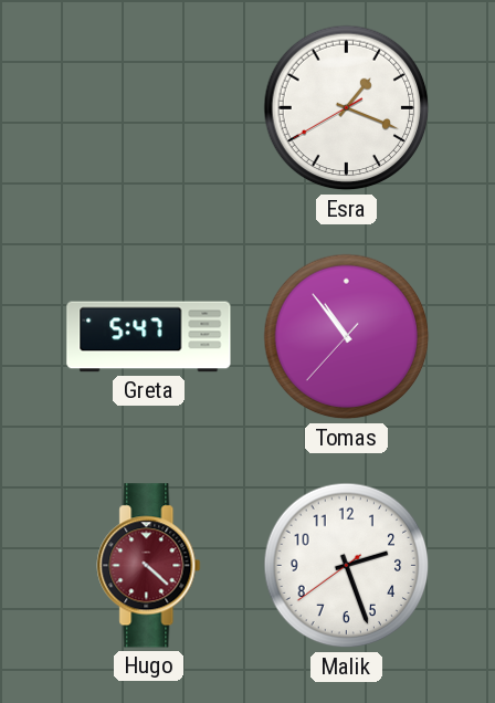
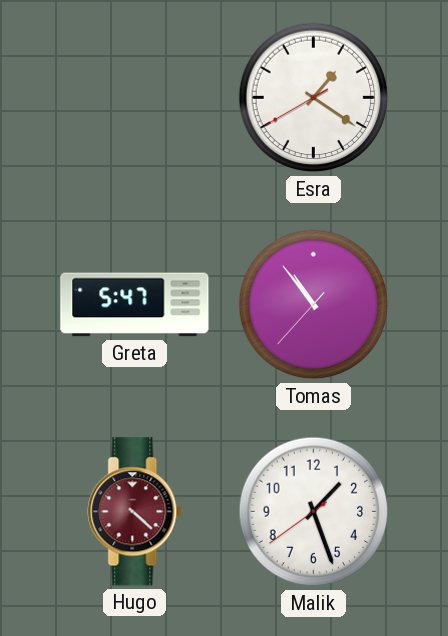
Esra: 1:18 -> 1:20
Malik: 2:26 -> 1:26
